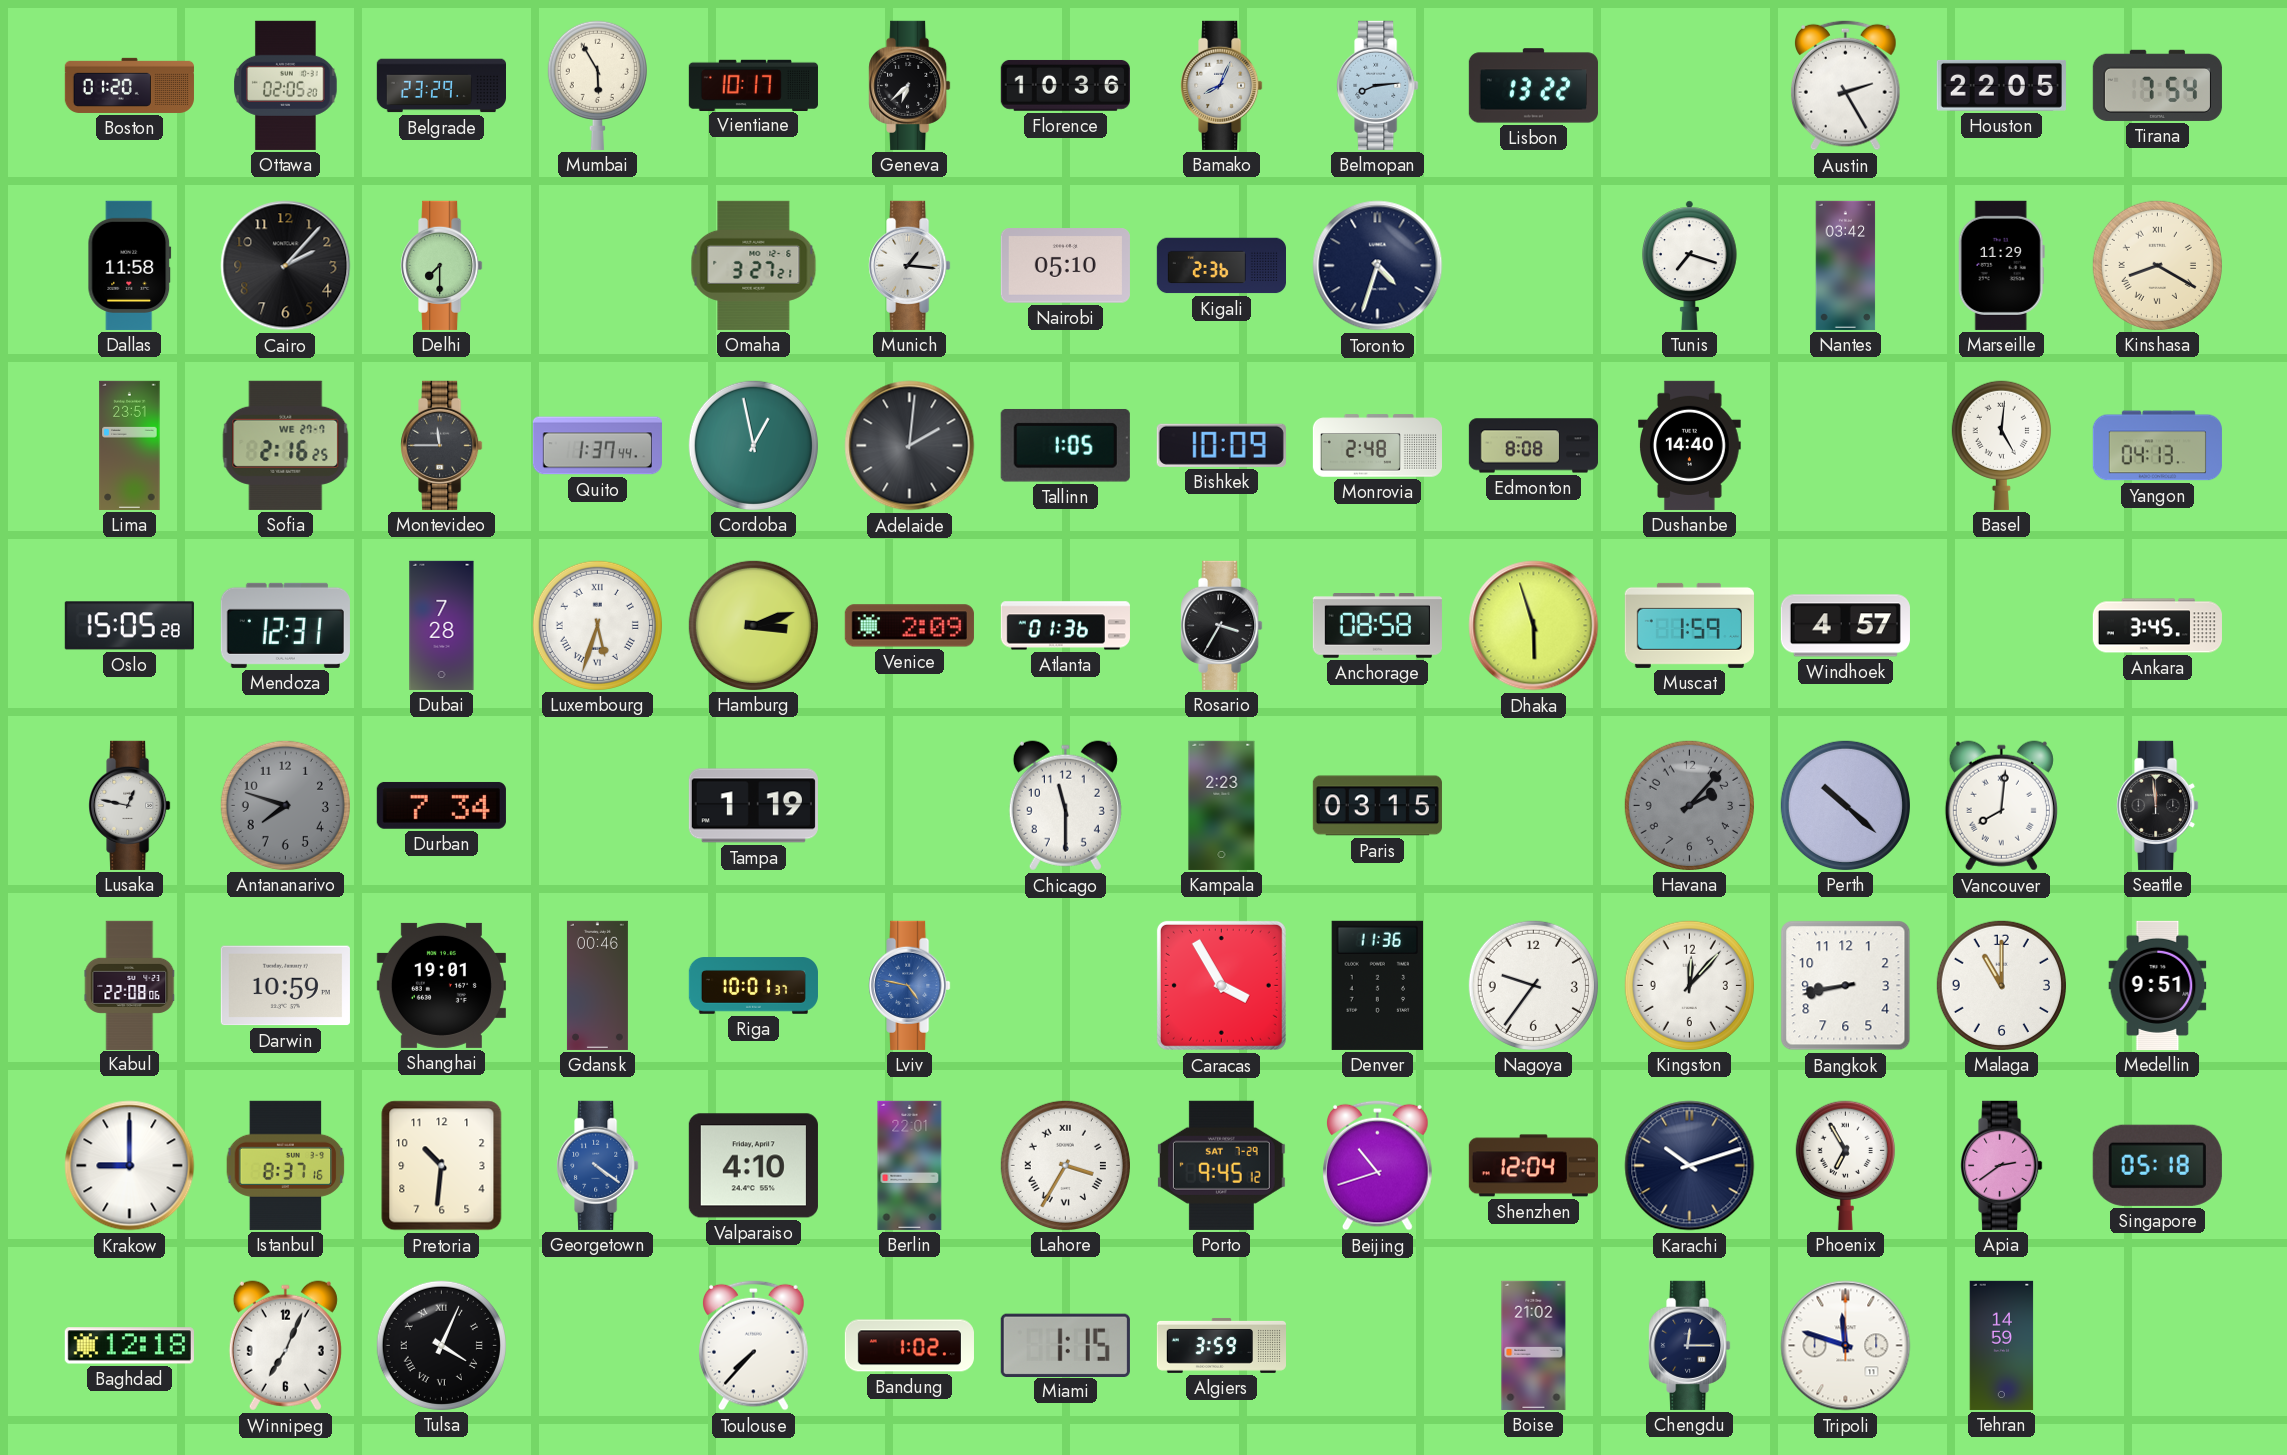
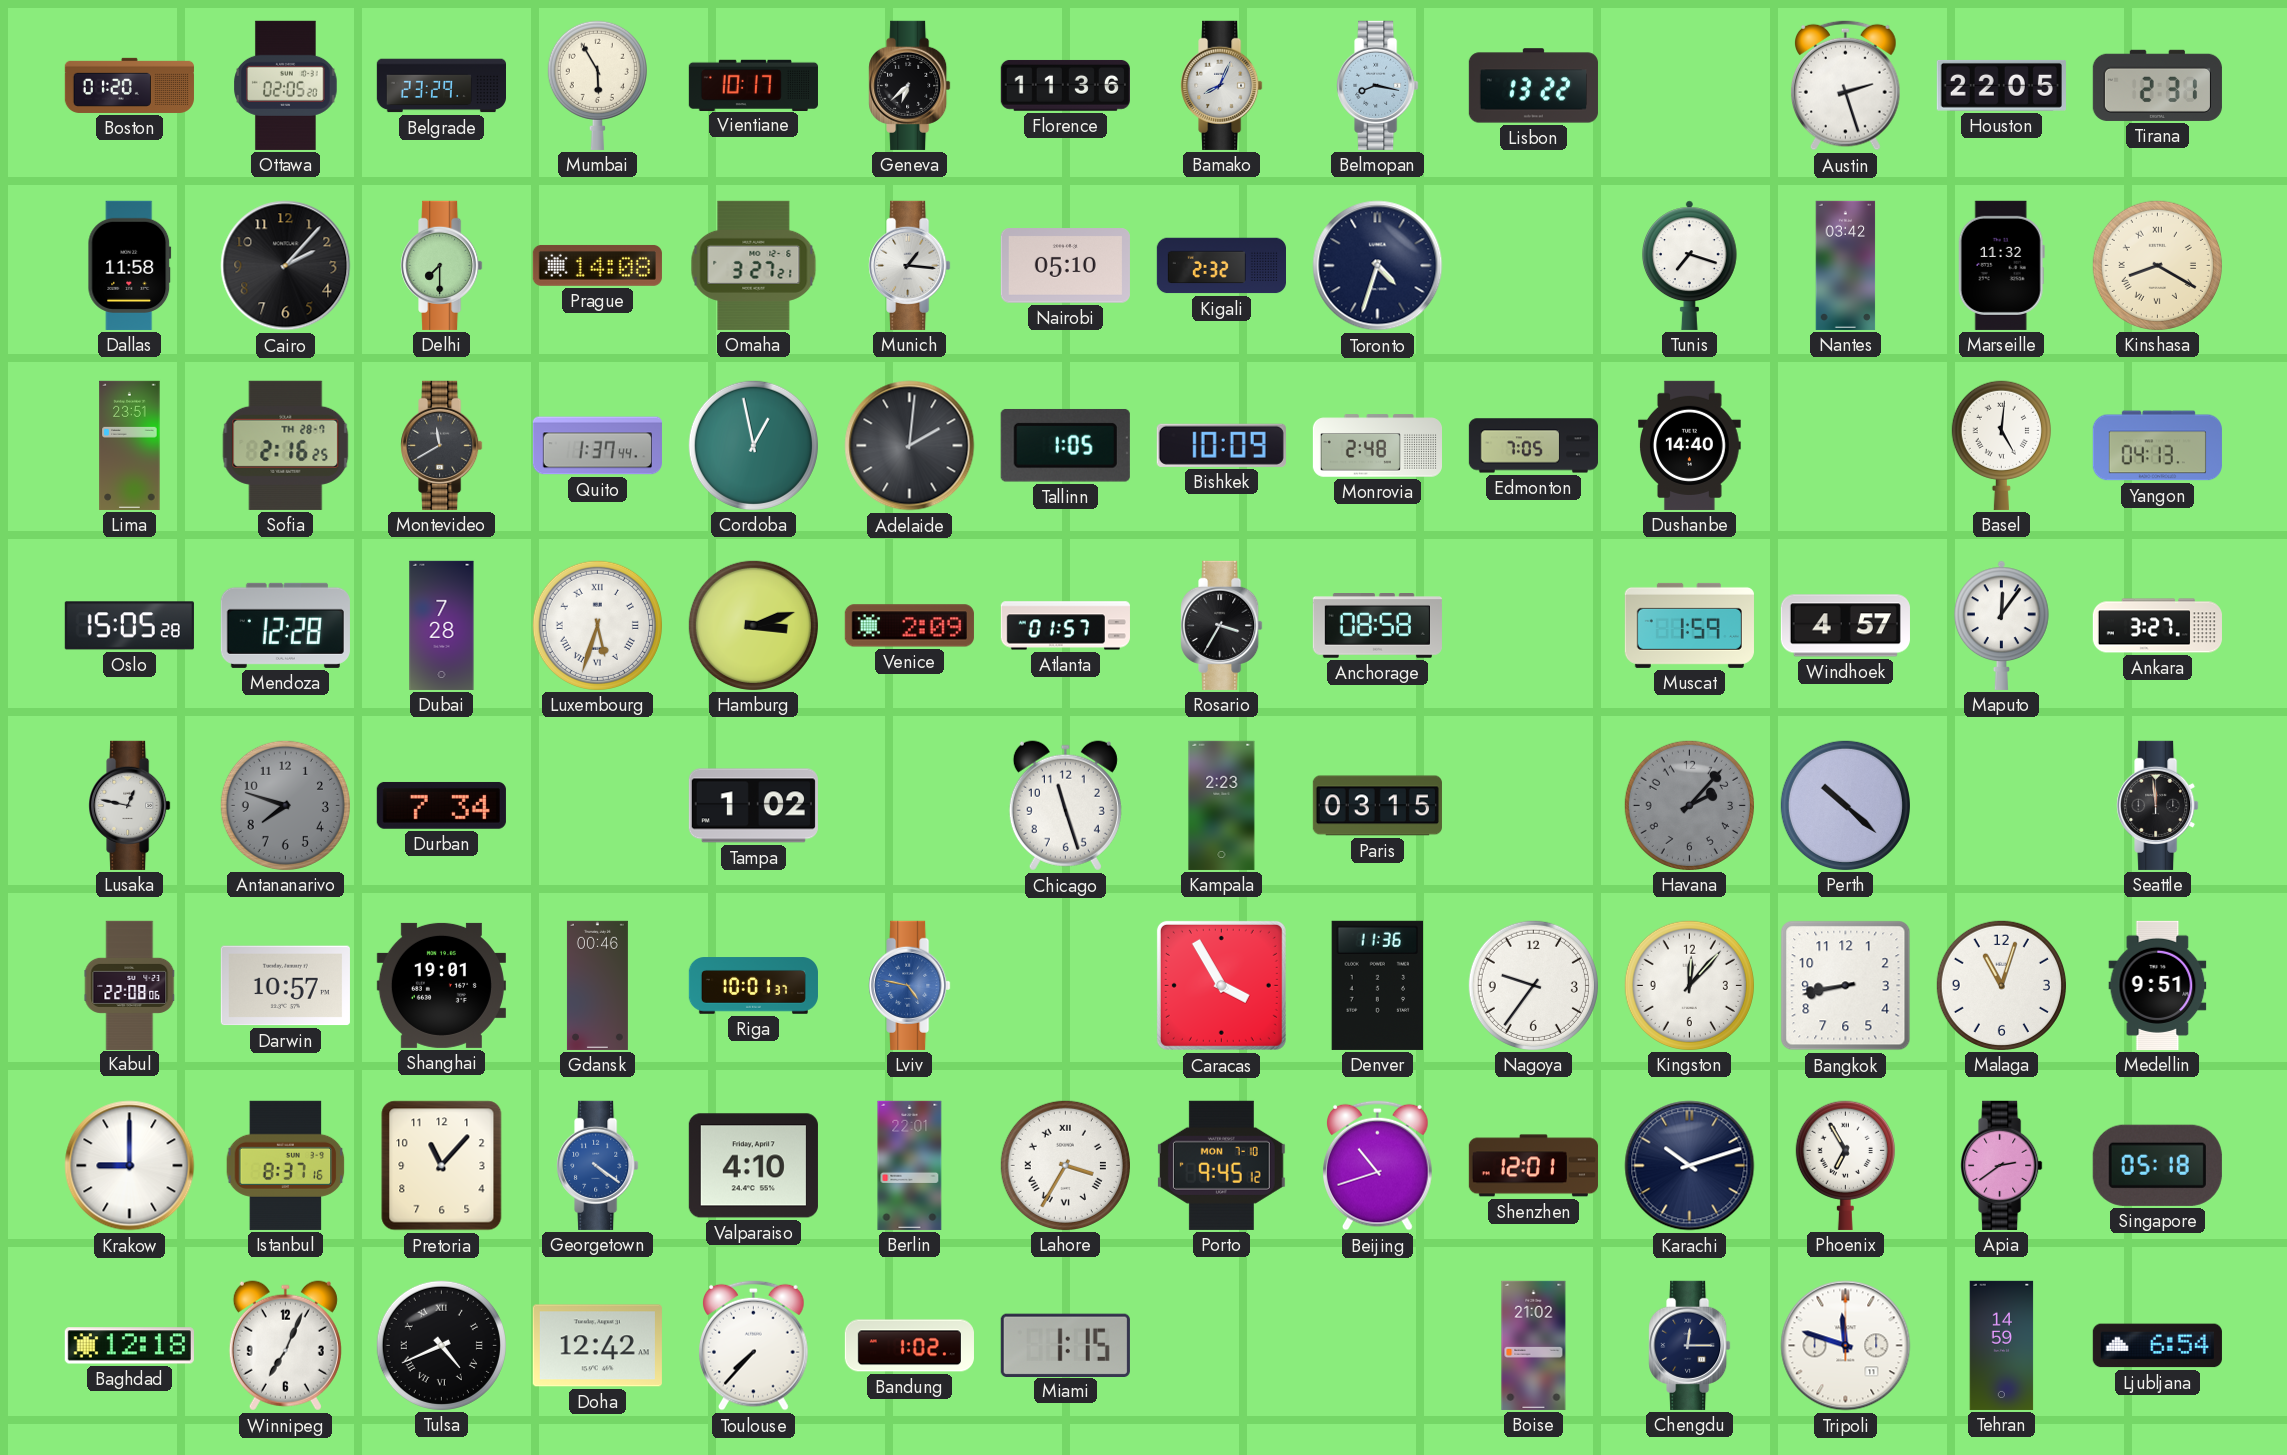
Florence: 10:36 -> 11:36
Belmopan: 8:14 -> 8:17
Austin: 2:25 -> 2:27
Tirana: 7:54 -> 2:31
Prague: none -> 14:08
Kigali: 2:36 -> 2:32
Marseille: 11:29 -> 11:32
Sofia date: WE 27-7 -> TH 28-7
Montevideo: 11:45 -> 11:40
Edmonton: 8:08 -> 7:05
Mendoza: 12:31 -> 12:28
Atlanta: 01:36 -> 01:57
Dhaka: 5:57 -> none
Maputo: none -> 12:06
Ankara: 3:45 -> 3:27
Tampa: 1:19 -> 1:02
Chicago: 11:30 -> 11:27
Vancouver: 8:01 -> none
Darwin: 10:59 -> 10:57
Malaga: 11:00 -> 11:03
Pretoria: 10:31 -> 11:07
Porto date: SAT 7-29 -> MON 7-10
Shenzhen: 12:04 -> 12:01
Tulsa: 4:04 -> 4:41
Doha: none -> 12:42
Algiers: 3:59 -> none
Ljubljana: none -> 6:54
